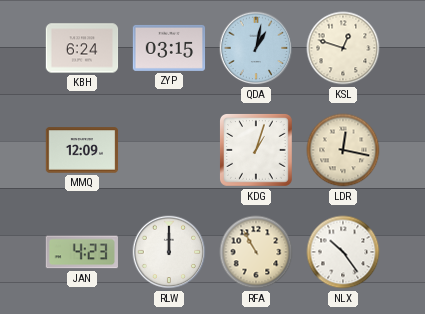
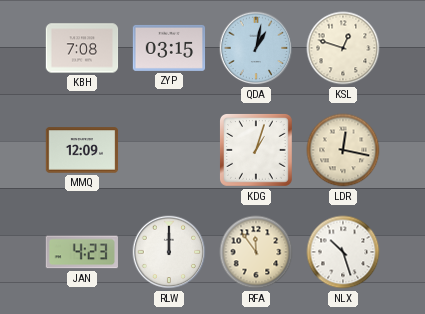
KBH: 6:24 -> 7:08
RFA: 10:55 -> 11:54
NLX: 10:24 -> 10:27
